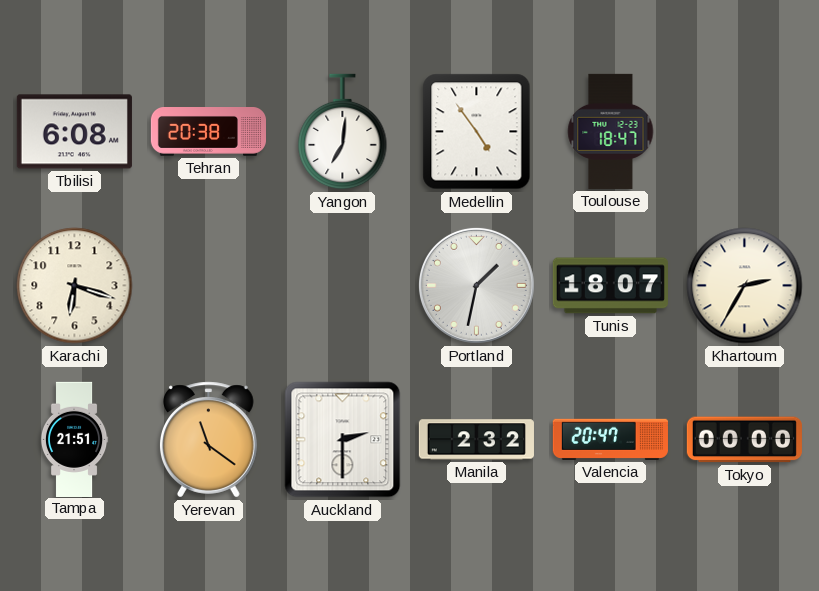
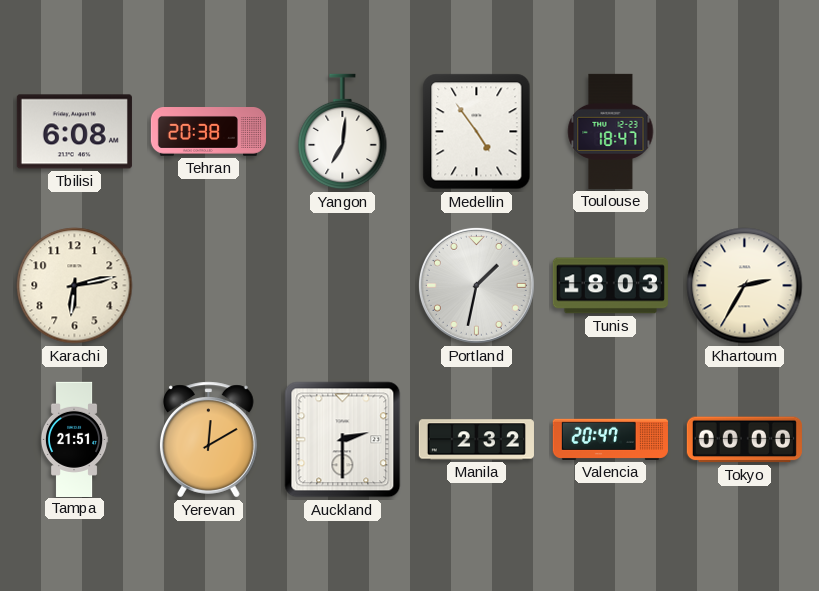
Karachi: 6:18 -> 6:13
Tunis: 18:07 -> 18:03
Yerevan: 11:21 -> 12:10
